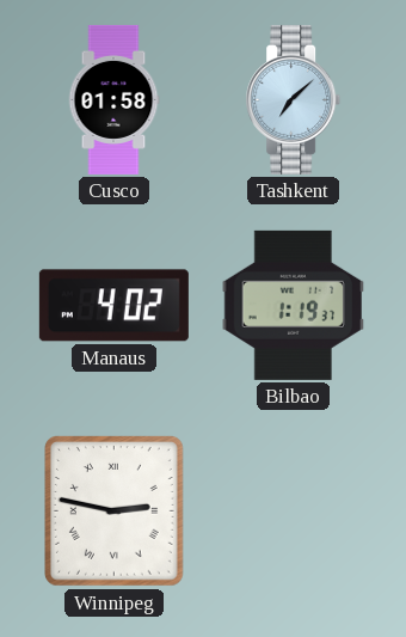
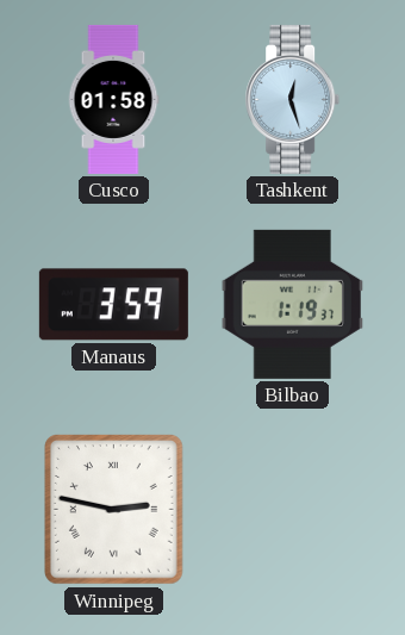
Tashkent: 7:08 -> 12:27
Manaus: 4:02 -> 3:59
